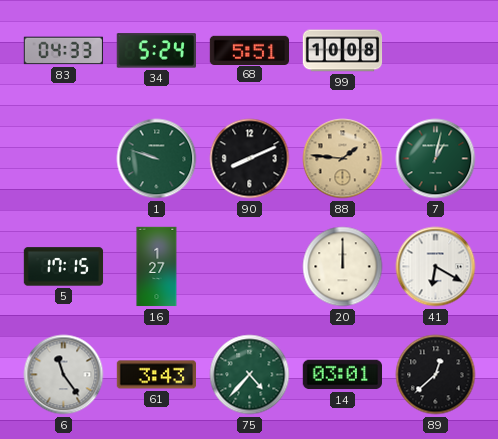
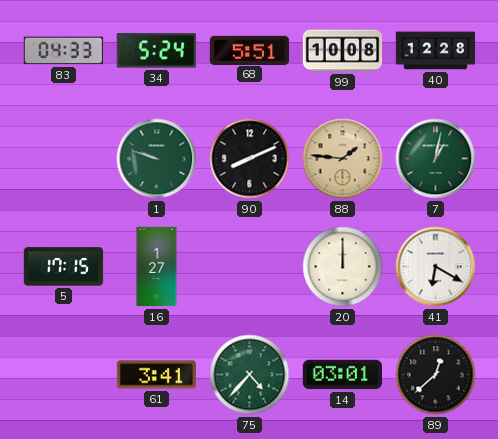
40: none -> 12:28
6: 11:24 -> none
61: 3:43 -> 3:41
